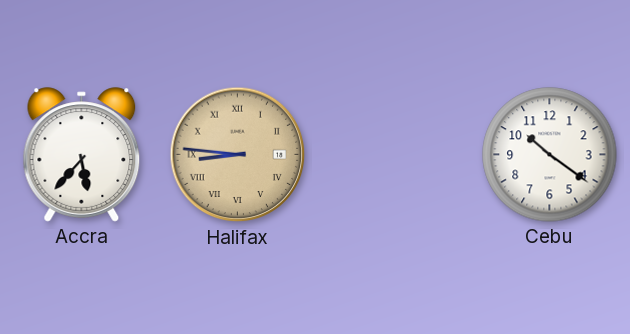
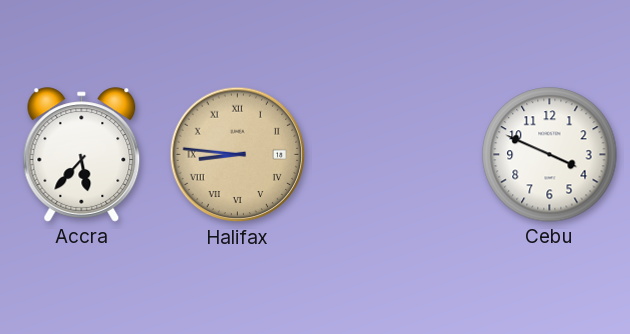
Cebu: 10:21 -> 3:49
